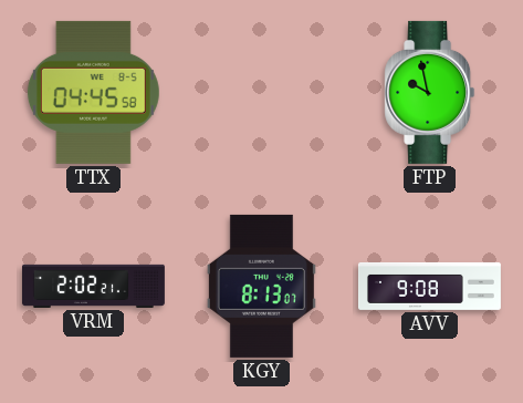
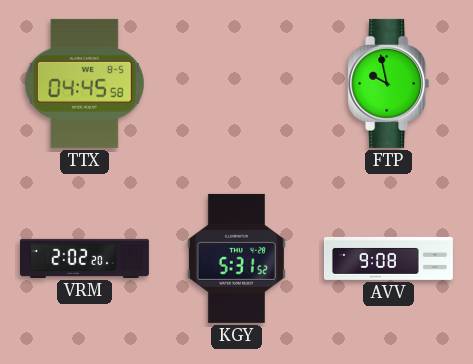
VRM: 2:02:21 -> 2:02:20
KGY: 8:13 -> 5:31
